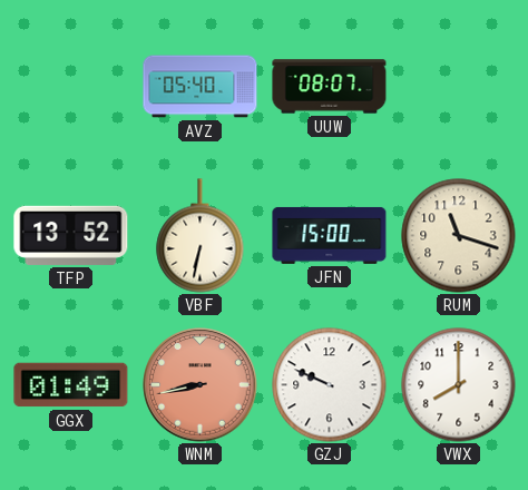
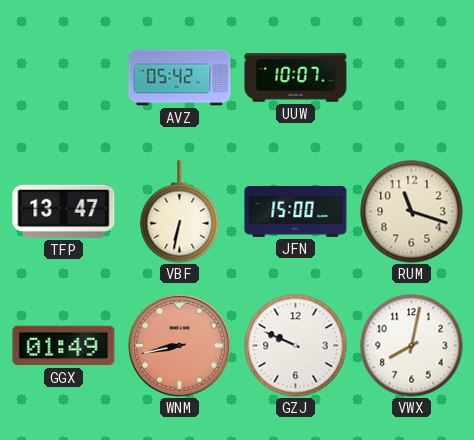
AVZ: 05:40 -> 05:42
UUW: 08:07 -> 10:07
TFP: 13:52 -> 13:47
VWX: 8:00 -> 8:02
